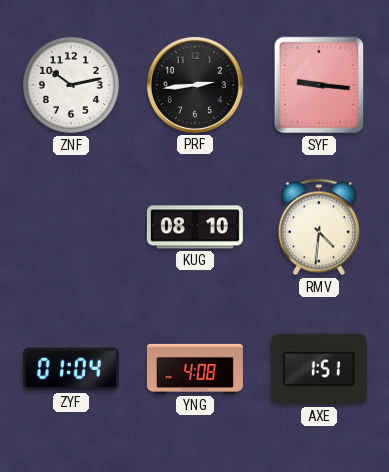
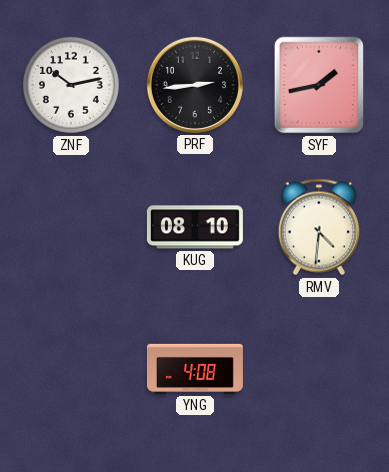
SYF: 9:16 -> 1:43
ZYF: 01:04 -> none
AXE: 1:51 -> none
